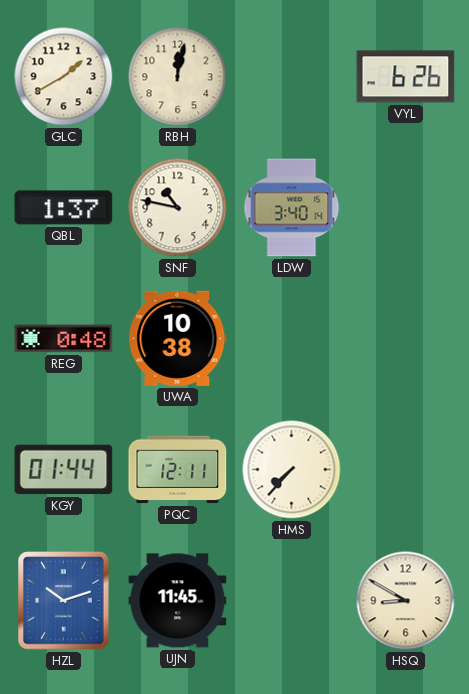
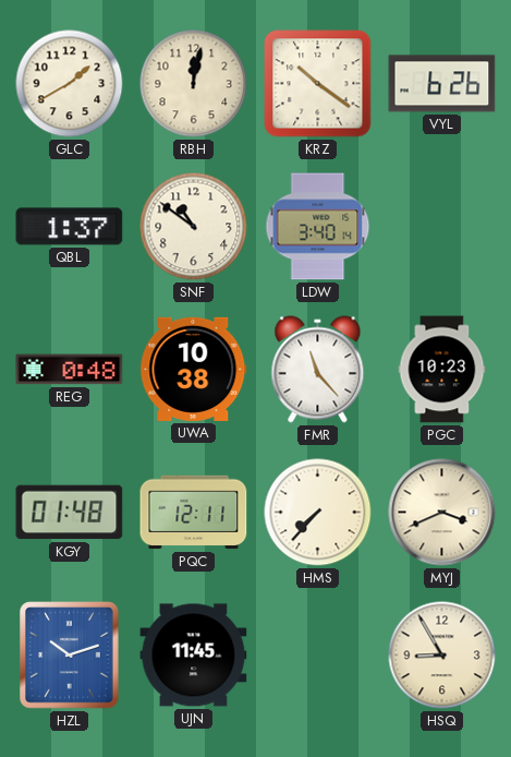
KRZ: none -> 10:21
SNF: 10:47 -> 10:51
FMR: none -> 11:23
PGC: none -> 10:23
KGY: 01:44 -> 01:48
MYJ: none -> 3:41
HSQ: 8:50 -> 8:55
